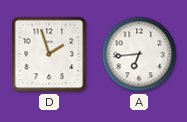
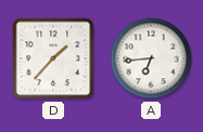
D: 1:57 -> 1:37
